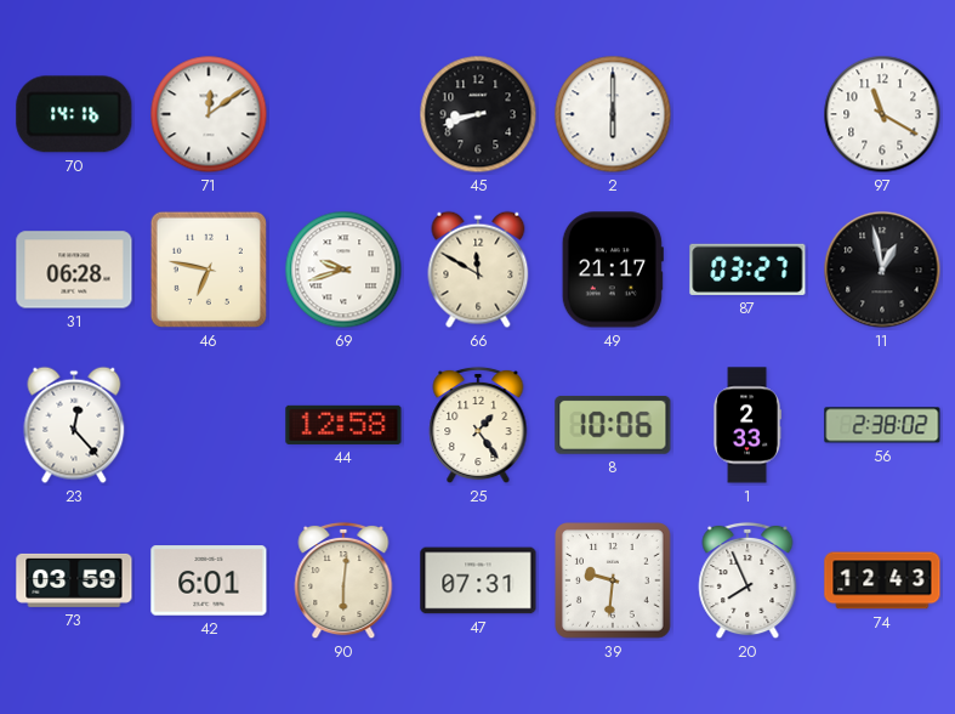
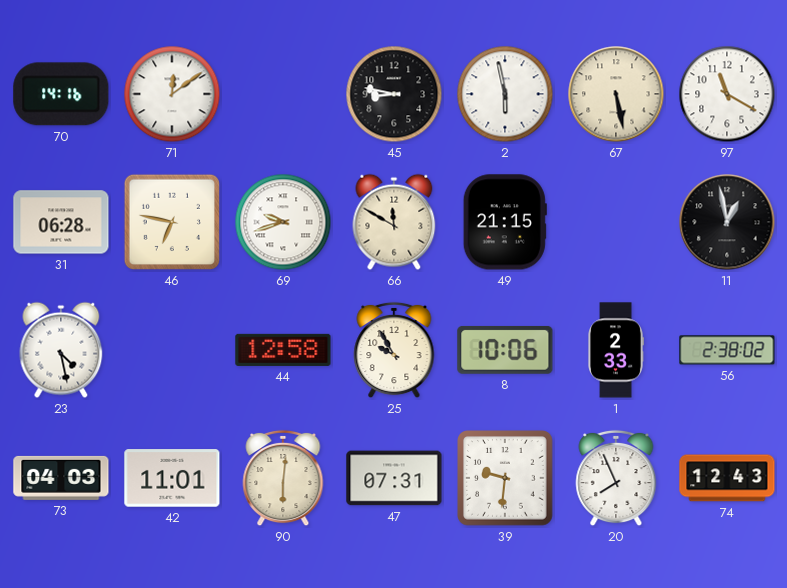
45: 8:42 -> 8:47
2: 6:00 -> 5:58
67: none -> 5:28
49: 21:17 -> 21:15
87: 03:27 -> none
23: 12:23 -> 4:28
25: 1:24 -> 9:55
73: 03:59 -> 04:03
42: 6:01 -> 11:01
